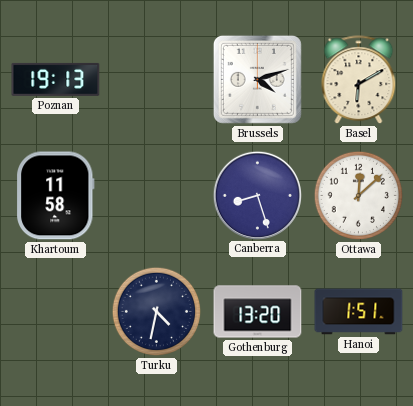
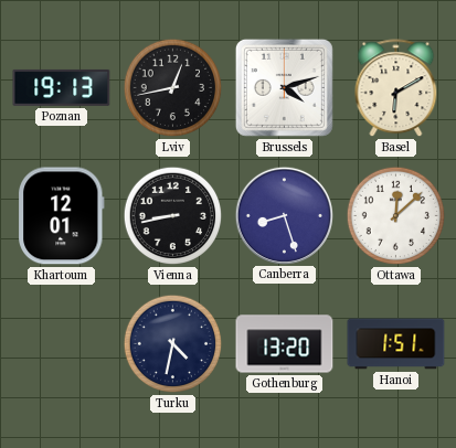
Lviv: none -> 12:43
Khartoum: 11:58 -> 12:01
Vienna: none -> 8:43
